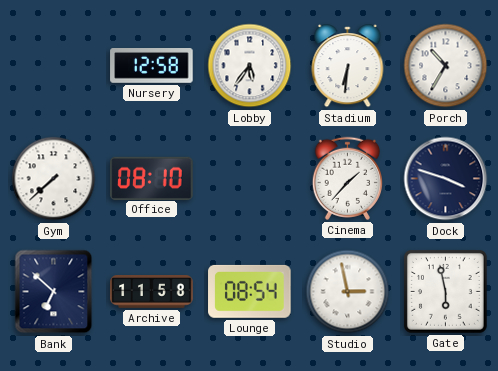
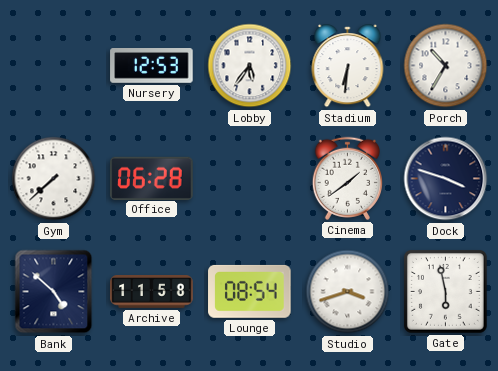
Nursery: 12:58 -> 12:53
Office: 08:10 -> 06:28
Cinema: 1:37 -> 1:39
Bank: 6:52 -> 4:52
Studio: 2:58 -> 3:42
